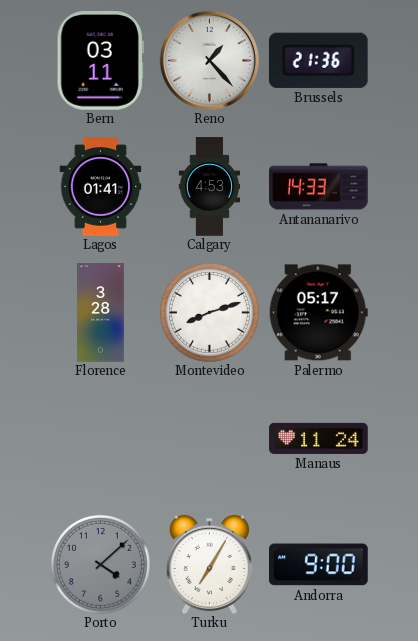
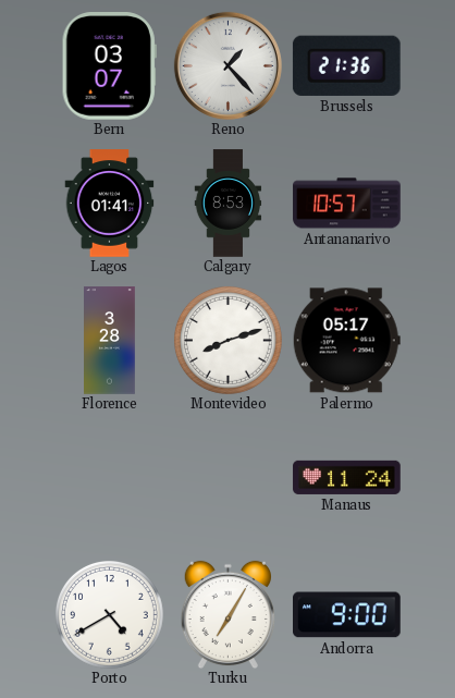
Bern: 03:11 -> 03:07
Calgary: 4:53 -> 8:53
Antananarivo: 14:33 -> 10:57
Porto: 4:08 -> 4:40
Porto dial: grey -> white
